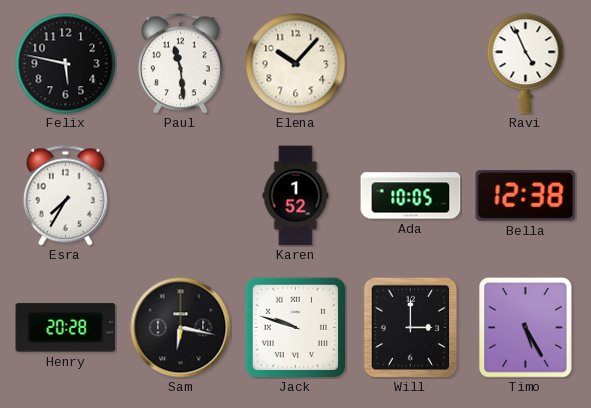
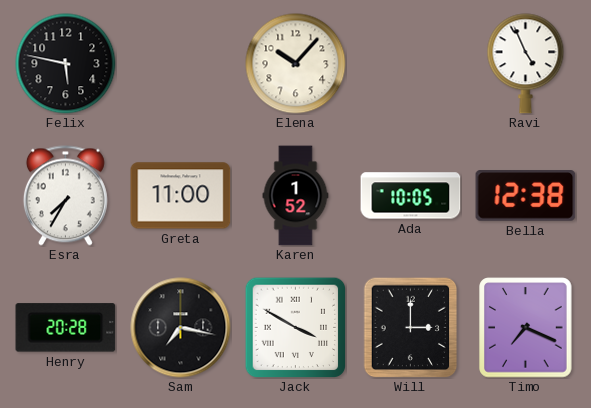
Paul: 11:29 -> none
Greta: none -> 11:00
Sam: 6:17 -> 7:17
Jack: 9:48 -> 3:50
Timo: 5:25 -> 7:19
